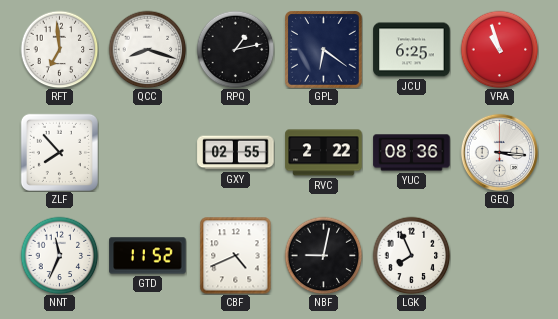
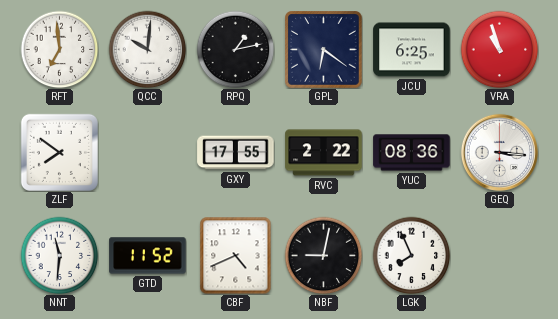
QCC: 8:18 -> 10:01
ZLF: 7:53 -> 7:51
GXY: 02:55 -> 17:55
NNT: 11:34 -> 11:31
